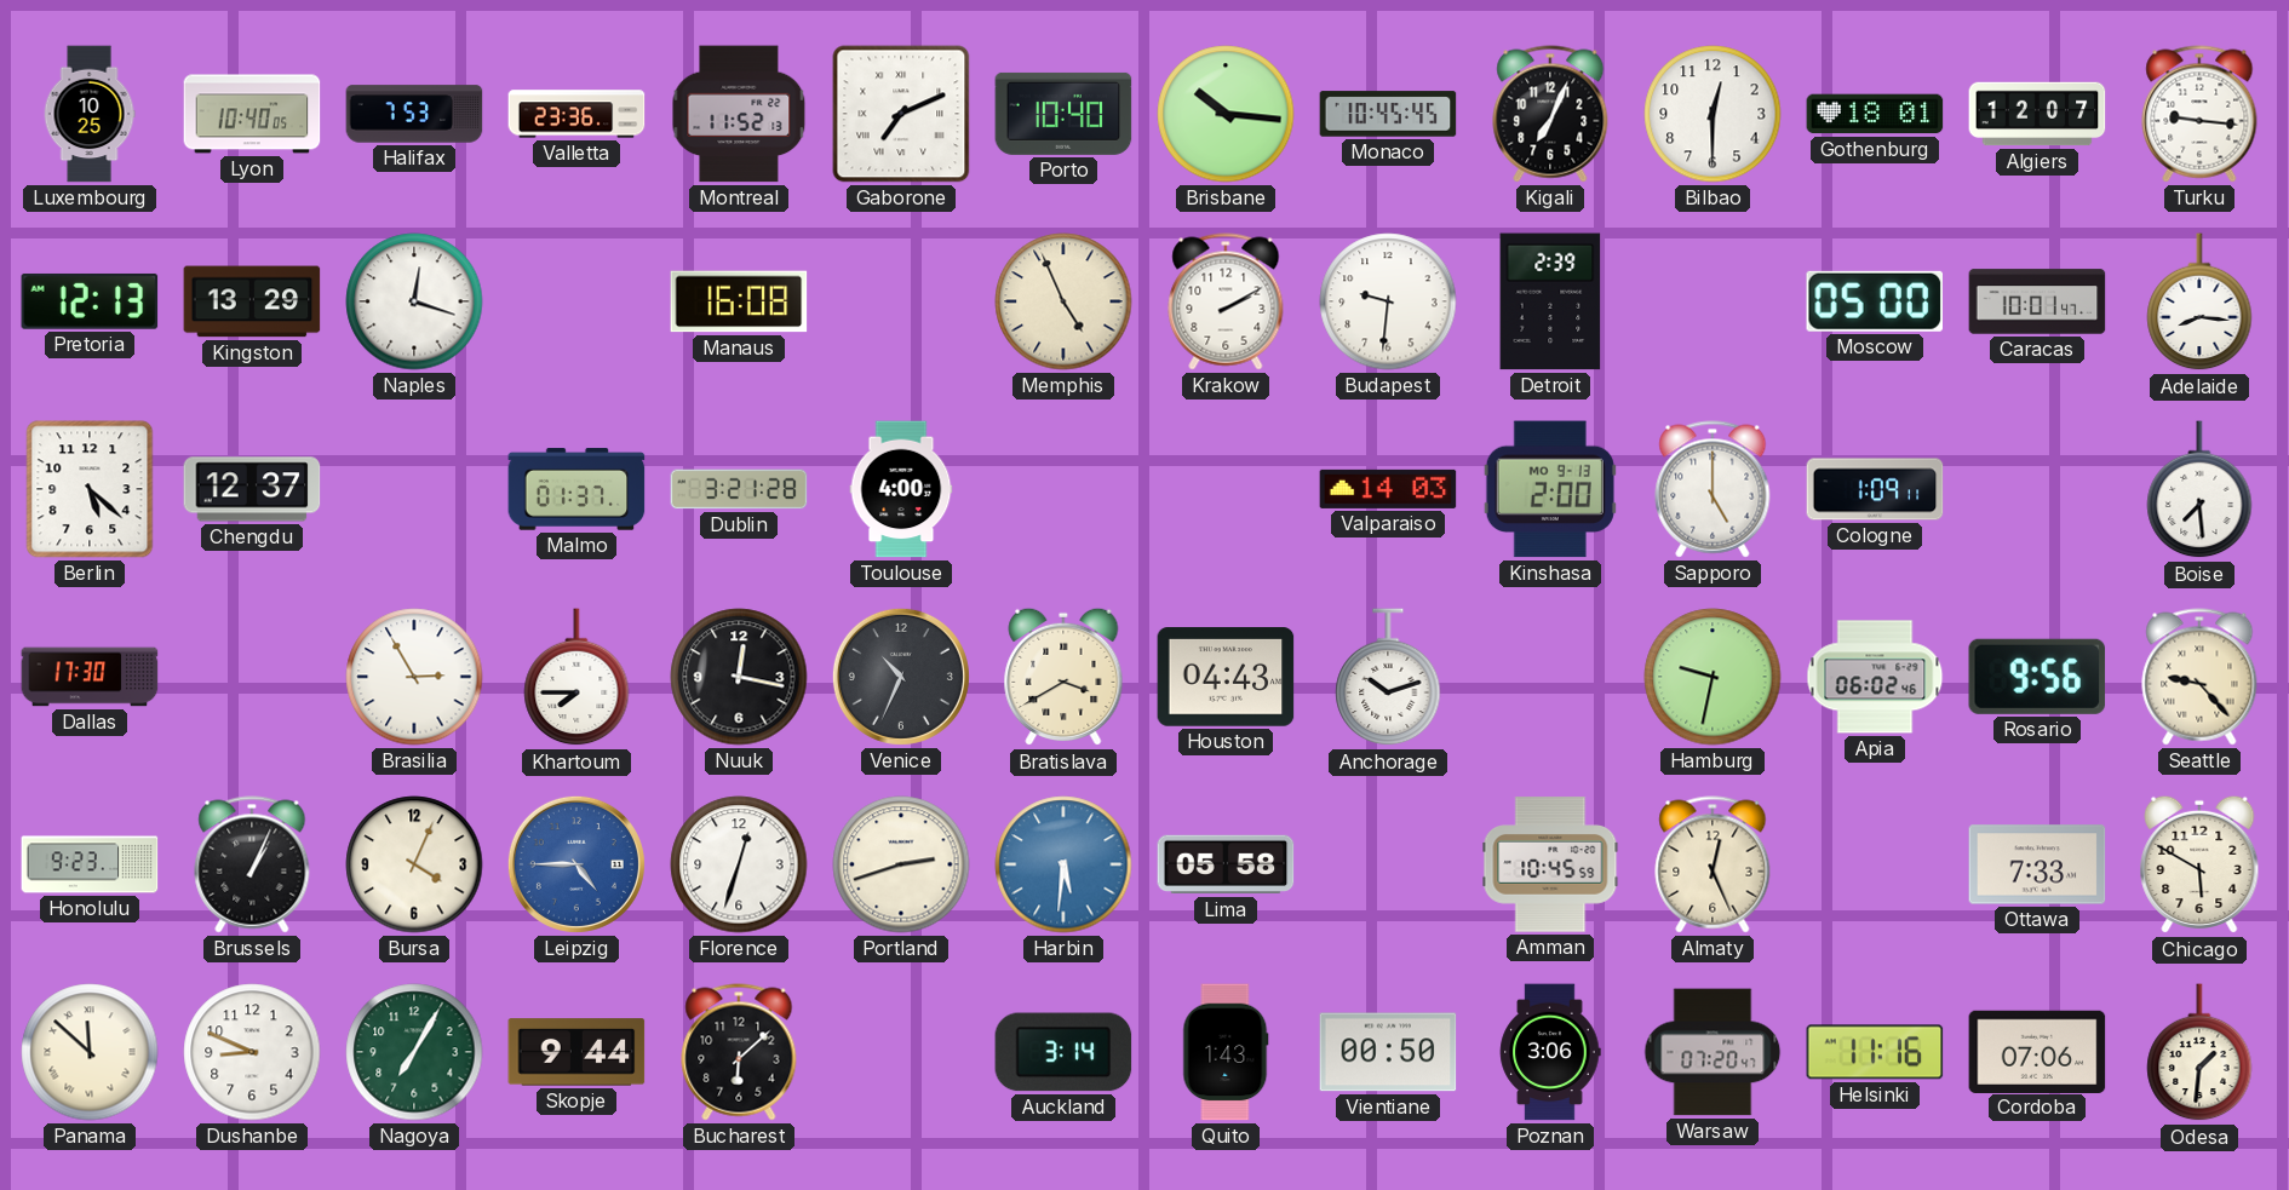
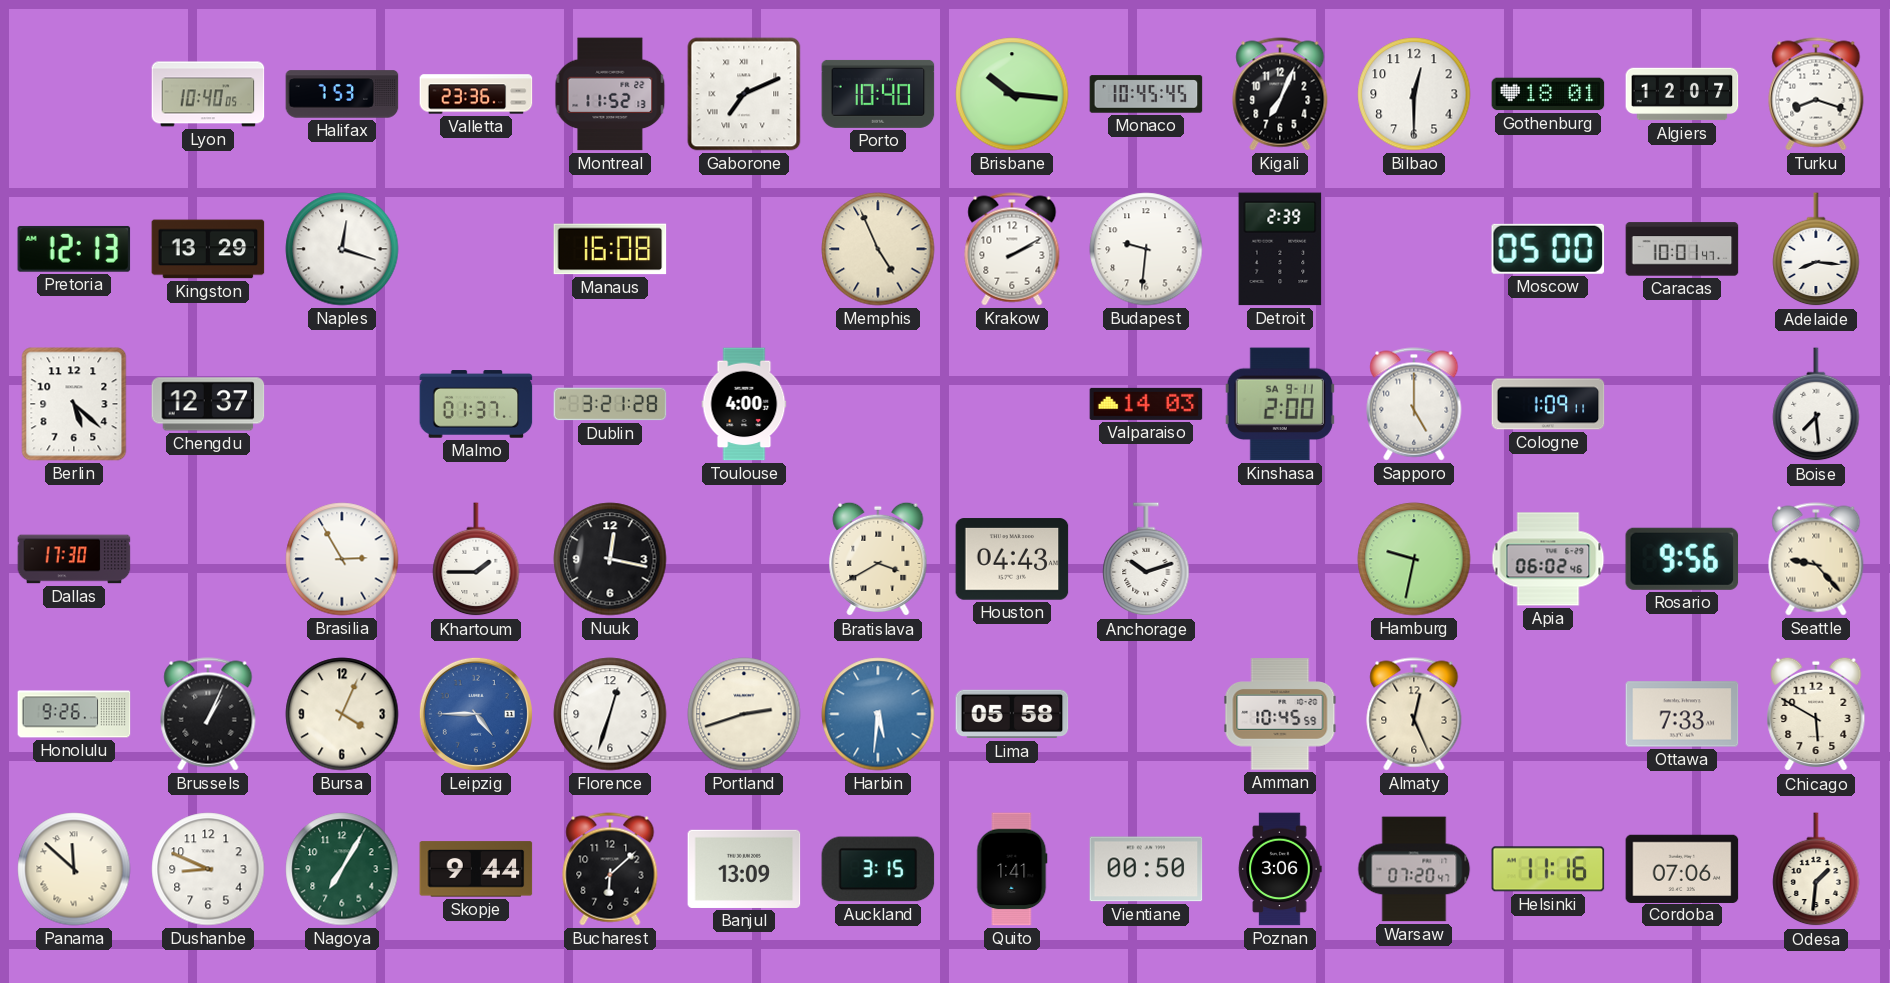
Luxembourg: 10:25 -> none
Turku: 9:16 -> 8:18
Kinshasa date: MO 9-13 -> SA 9-11
Khartoum: 7:45 -> 1:45
Venice: 10:34 -> none
Honolulu: 9:23 -> 9:26
Banjul: none -> 13:09
Auckland: 3:14 -> 3:15
Quito: 1:43 -> 1:41
